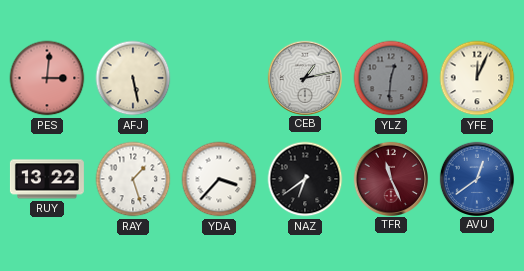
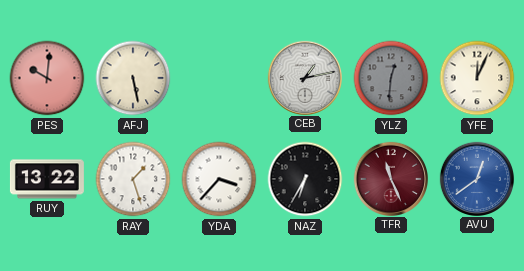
PES: 3:01 -> 10:01
NAZ: 6:39 -> 6:35
